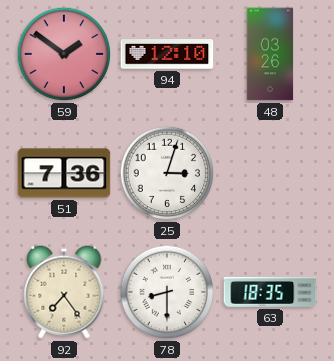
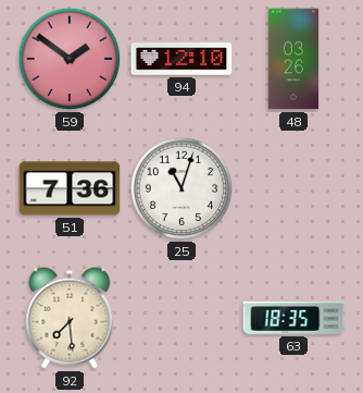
25: 3:03 -> 11:03
92: 7:24 -> 7:29
78: 8:30 -> none
